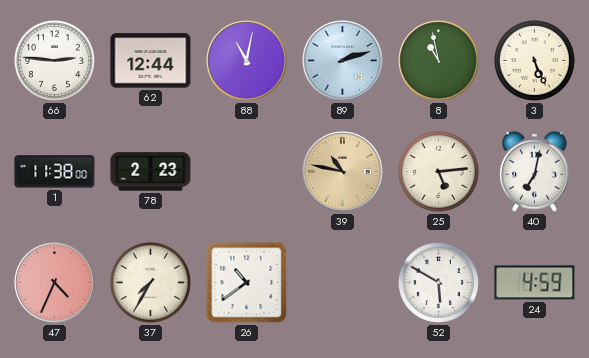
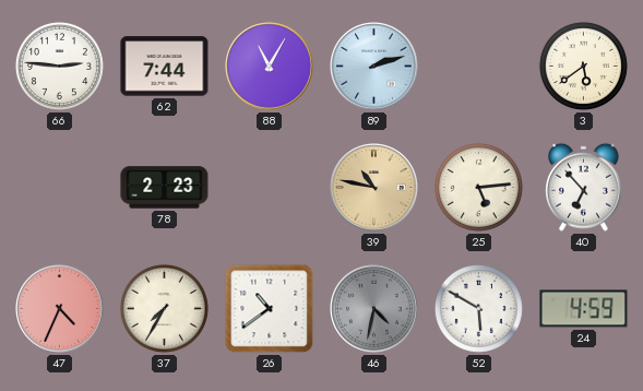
62: 12:44 -> 7:44
88: 11:02 -> 11:05
8: 10:58 -> none
3: 5:26 -> 5:39
1: 11:38 -> none
40: 7:02 -> 6:53
46: none -> 4:32
